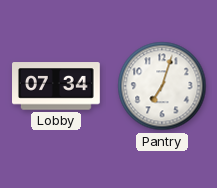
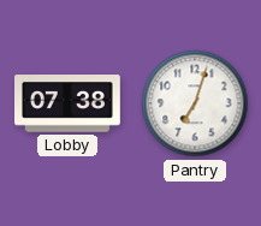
Lobby: 07:34 -> 07:38
